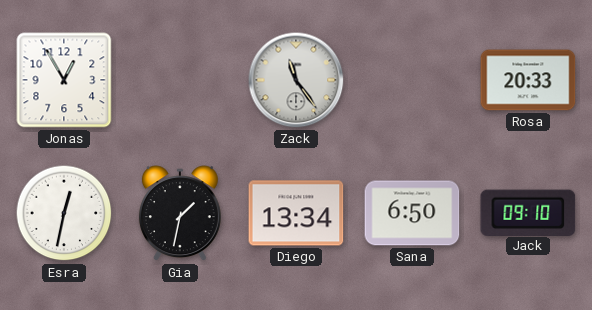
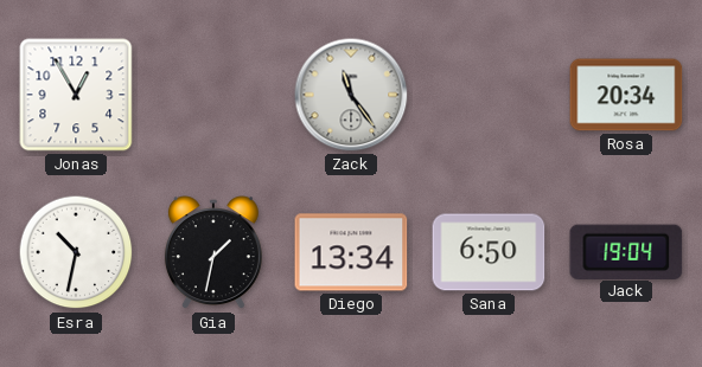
Rosa: 20:33 -> 20:34
Esra: 12:32 -> 10:32
Jack: 09:10 -> 19:04
